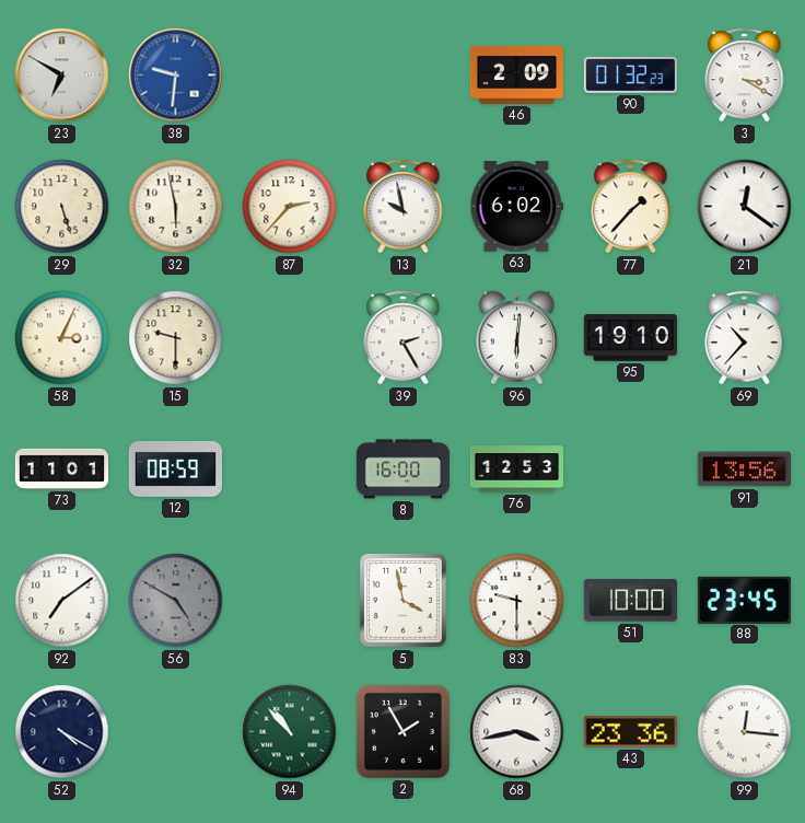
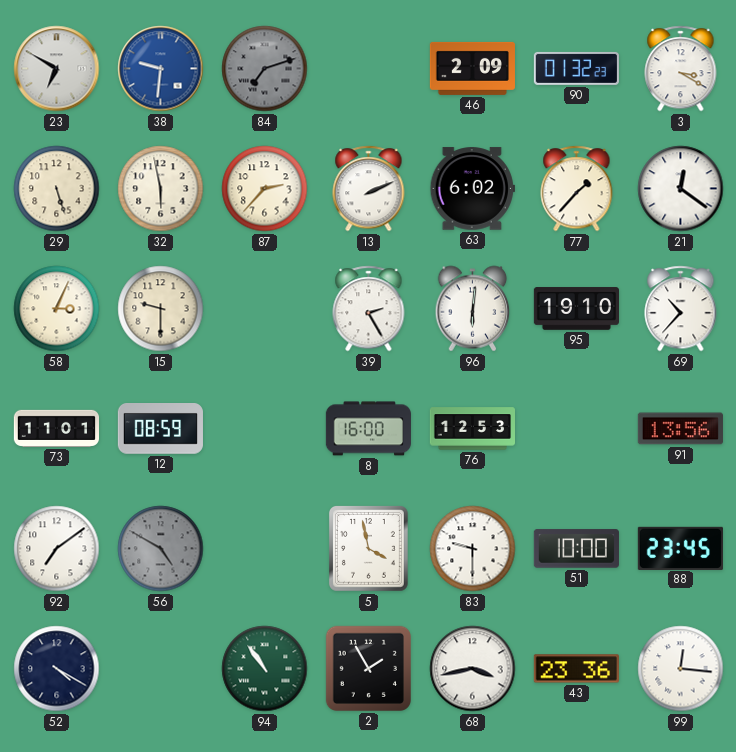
84: none -> 7:12
13: 9:58 -> 2:11
94: 10:53 -> 10:54
